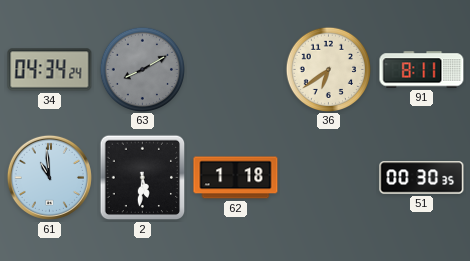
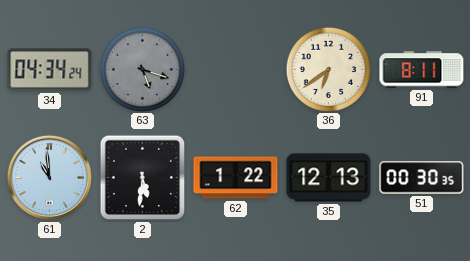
63: 8:10 -> 5:18
62: 1:18 -> 1:22
35: none -> 12:13
